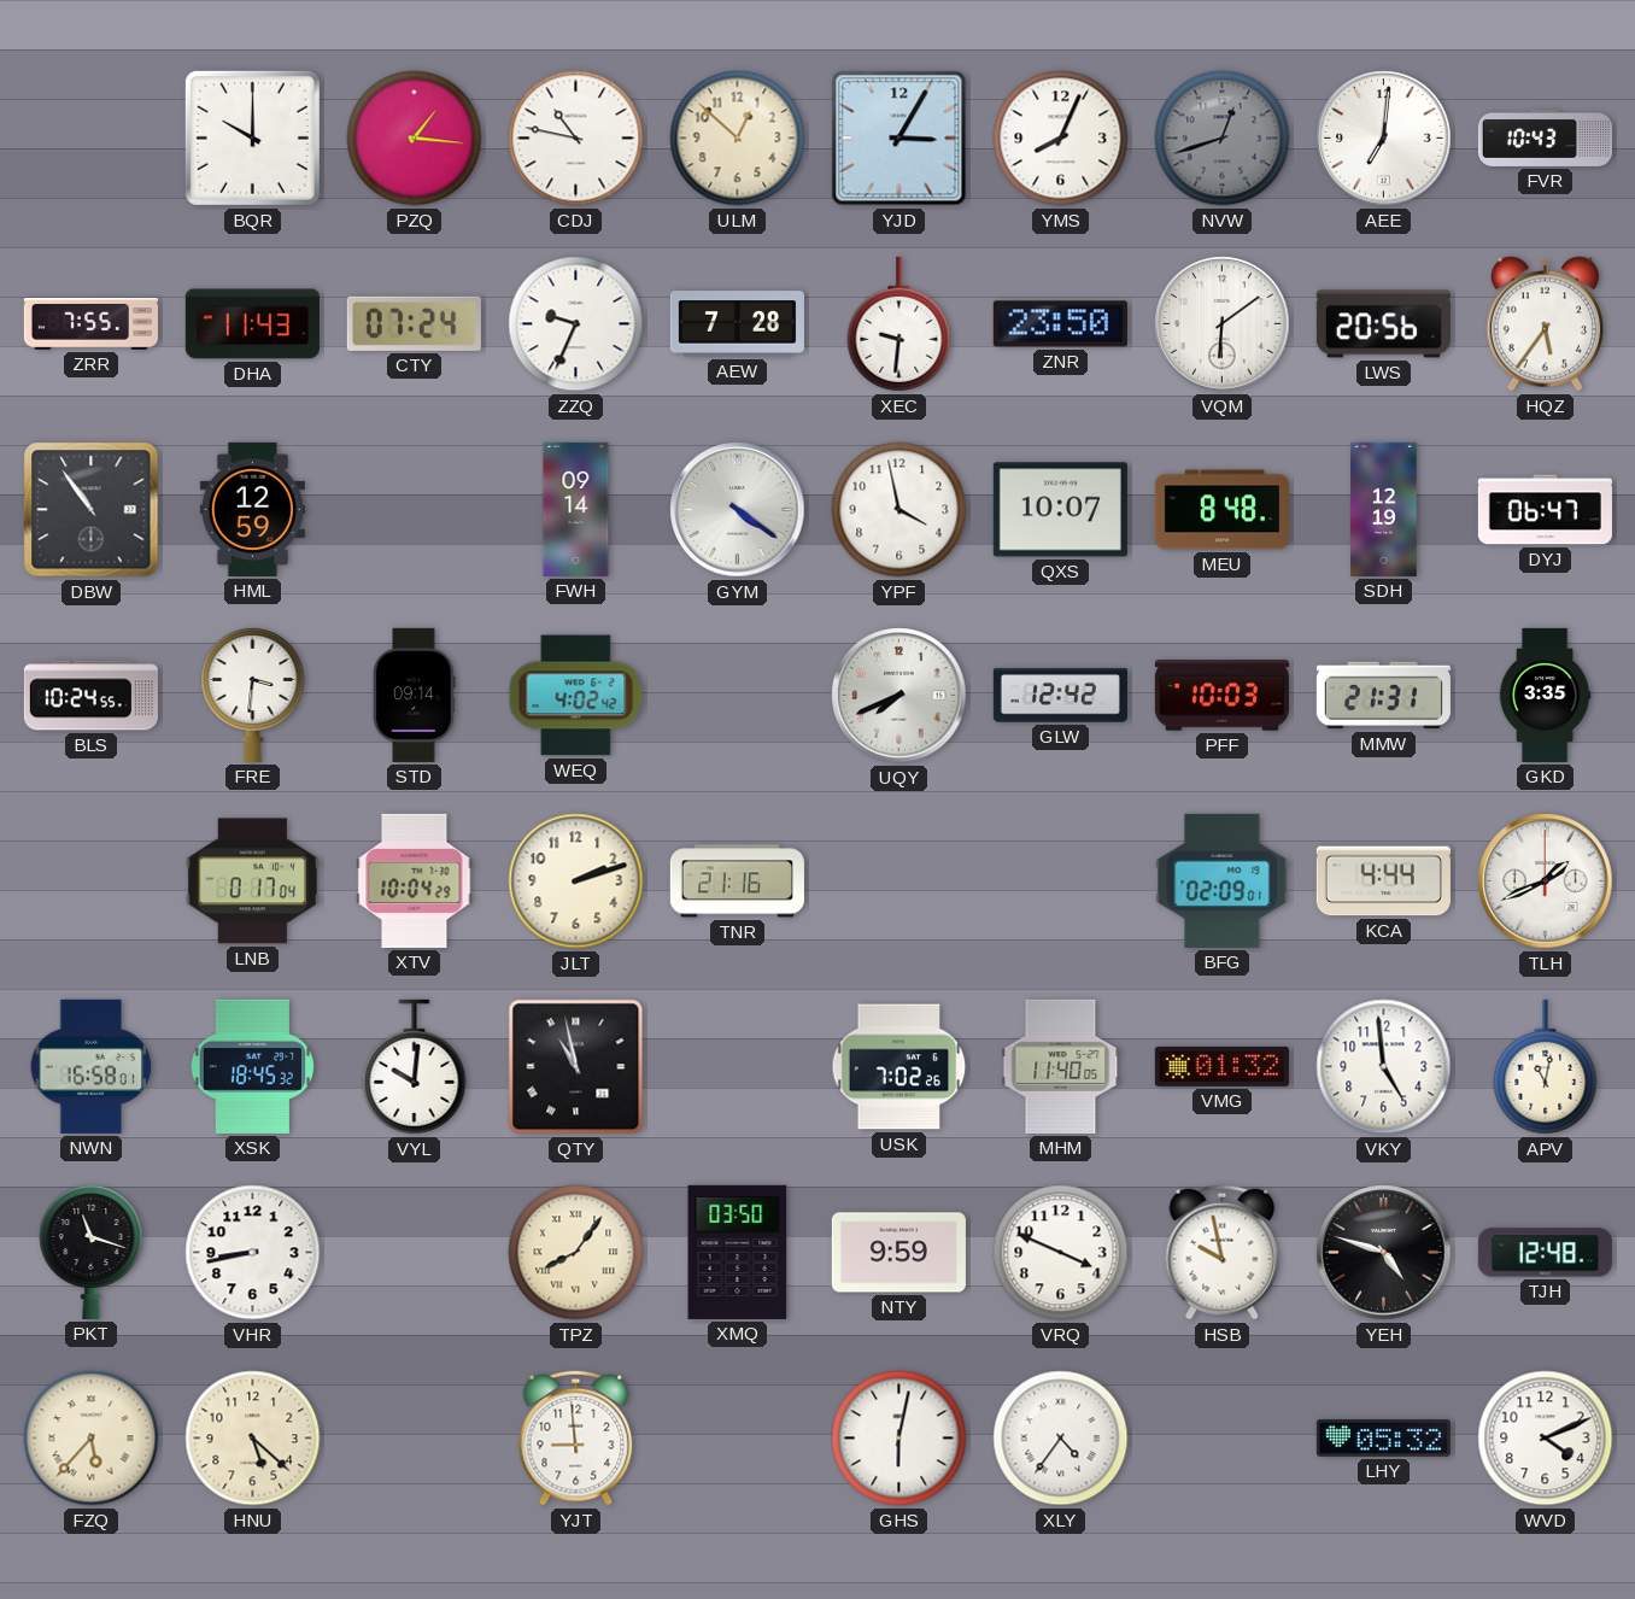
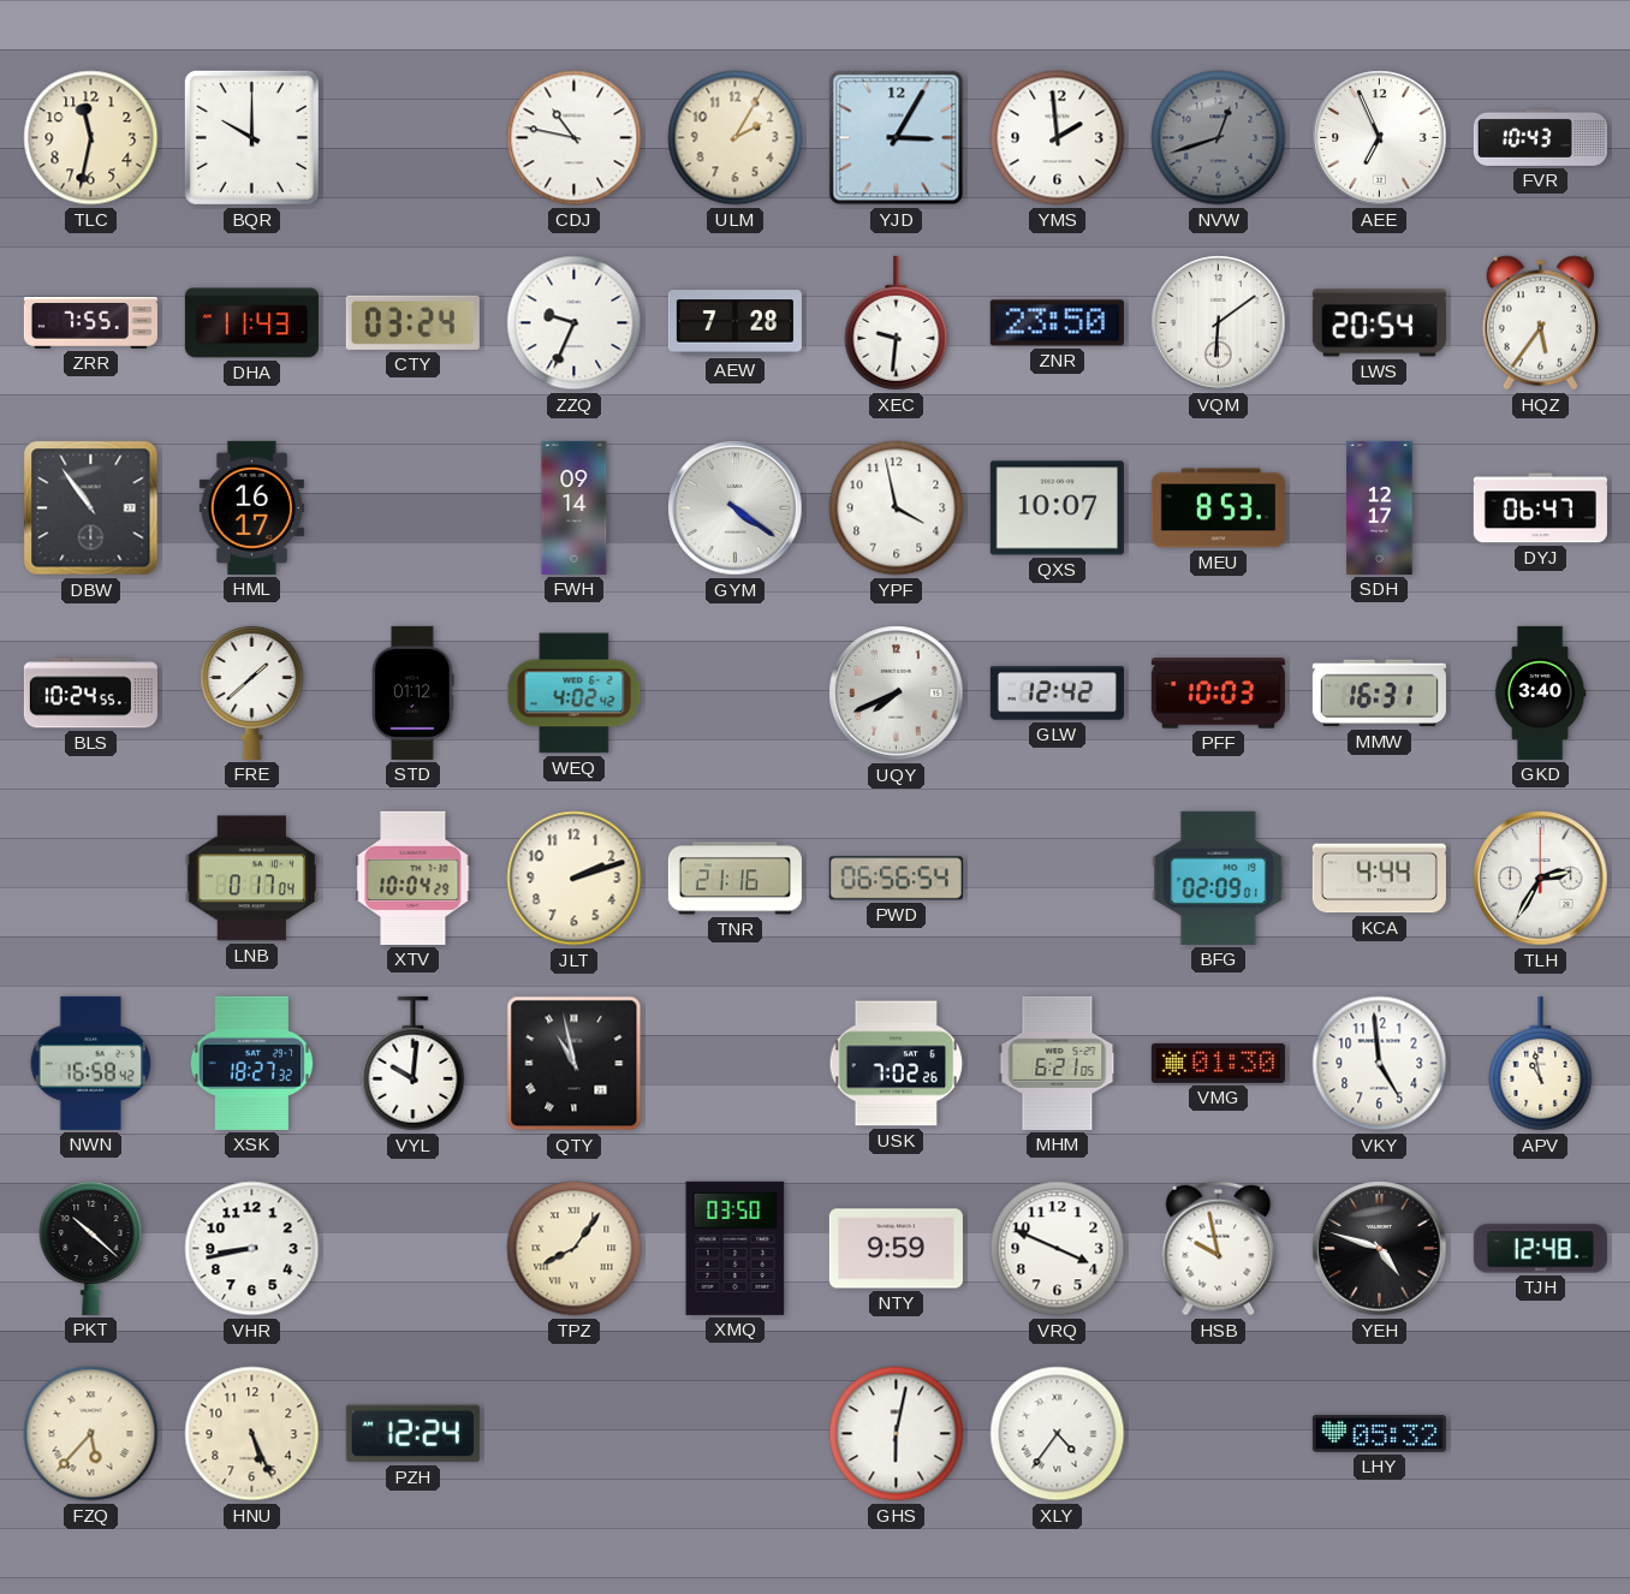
TLC: none -> 11:32
PZQ: 1:16 -> none
ULM: 12:52 -> 2:05
YMS: 8:04 -> 1:59
AEE: 7:01 -> 6:56
CTY: 07:24 -> 03:24
LWS: 20:56 -> 20:54
HML: 12:59 -> 16:17
MEU: 8:48 -> 8:53
SDH: 12:19 -> 12:17
FRE: 3:31 -> 1:38
STD: 09:14 -> 01:12
MMW: 21:31 -> 16:31
GKD: 3:35 -> 3:40
PWD: none -> 06:56
TLH: 1:41 -> 2:35
NWN: 16:58:01 -> 16:58:42
XSK: 18:45 -> 18:27
MHM: 11:40 -> 6:21
VMG: 01:32 -> 01:30
APV: 11:02 -> 10:58
PKT: 11:18 -> 10:22
HNU: 5:22 -> 5:26
PZH: none -> 12:24
YJT: 8:59 -> none
WVD: 4:11 -> none
